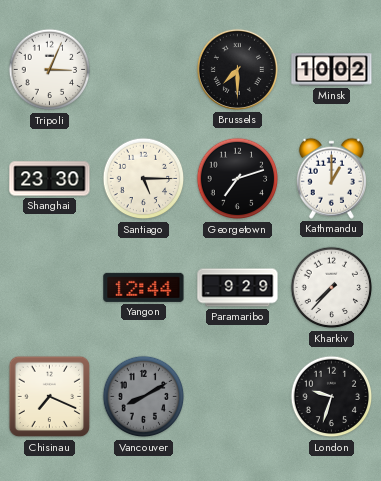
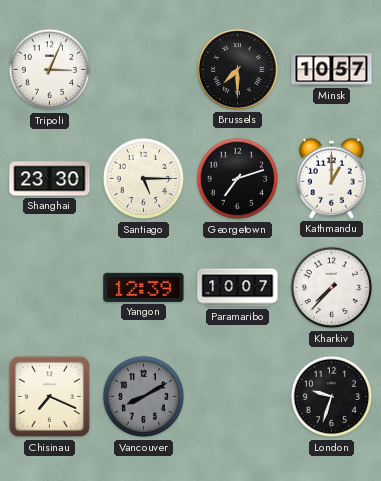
Minsk: 10:02 -> 10:57
Yangon: 12:44 -> 12:39
Paramaribo: 9:29 -> 10:07
